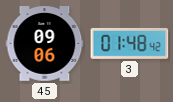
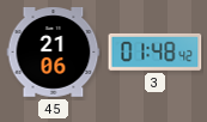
45: 09:06 -> 21:06
